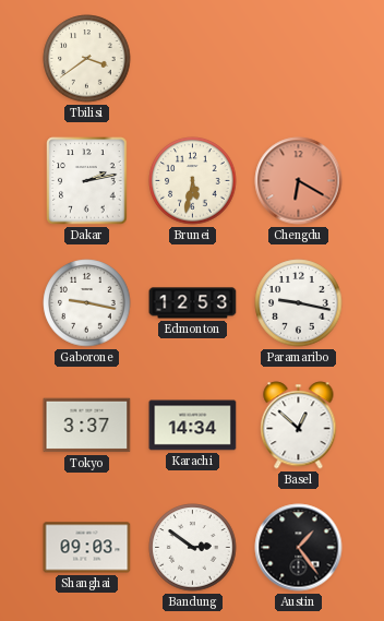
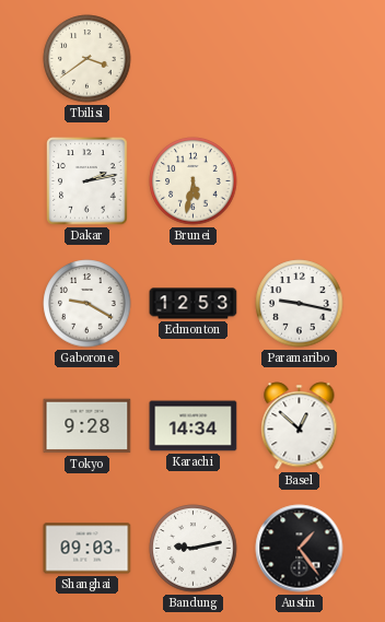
Chengdu: 6:20 -> none
Gaborone: 9:17 -> 9:20
Tokyo: 3:37 -> 9:28
Bandung: 2:51 -> 9:13
